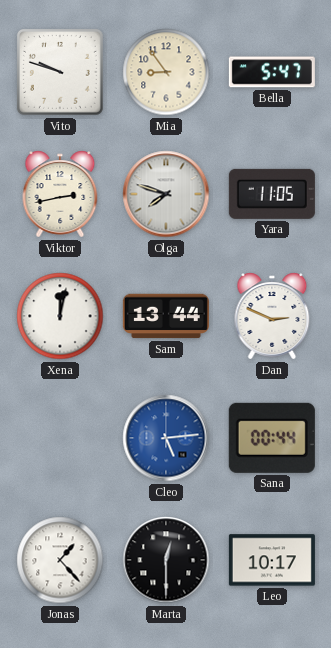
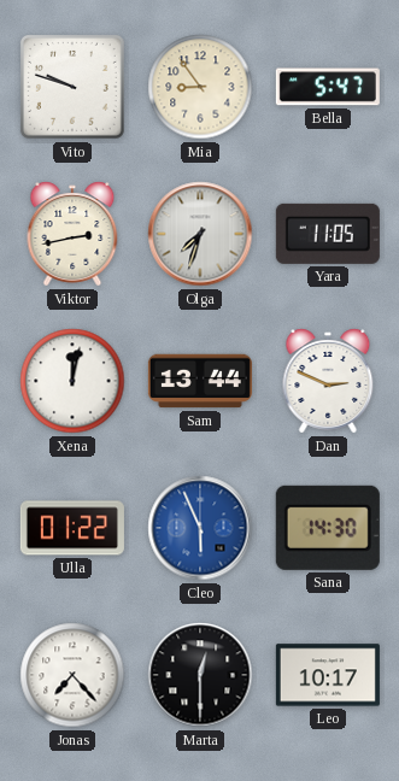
Olga: 7:48 -> 7:33
Ulla: none -> 01:22
Cleo: 5:14 -> 5:56
Sana: 00:44 -> 14:30
Jonas: 1:23 -> 7:23
